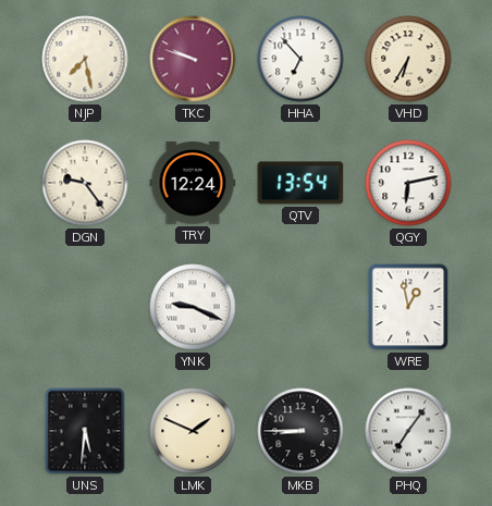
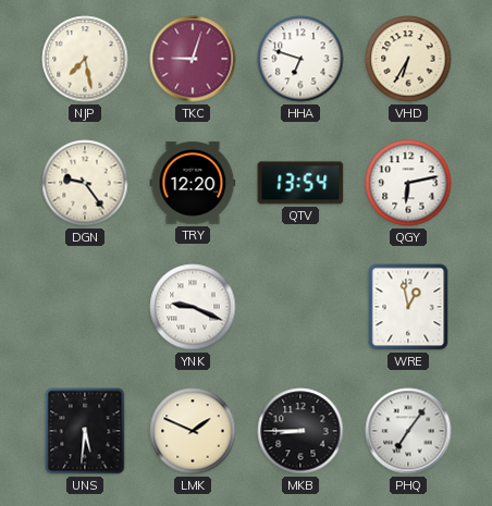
TKC: 9:48 -> 9:03
HHA: 6:53 -> 6:48
TRY: 12:24 -> 12:20
